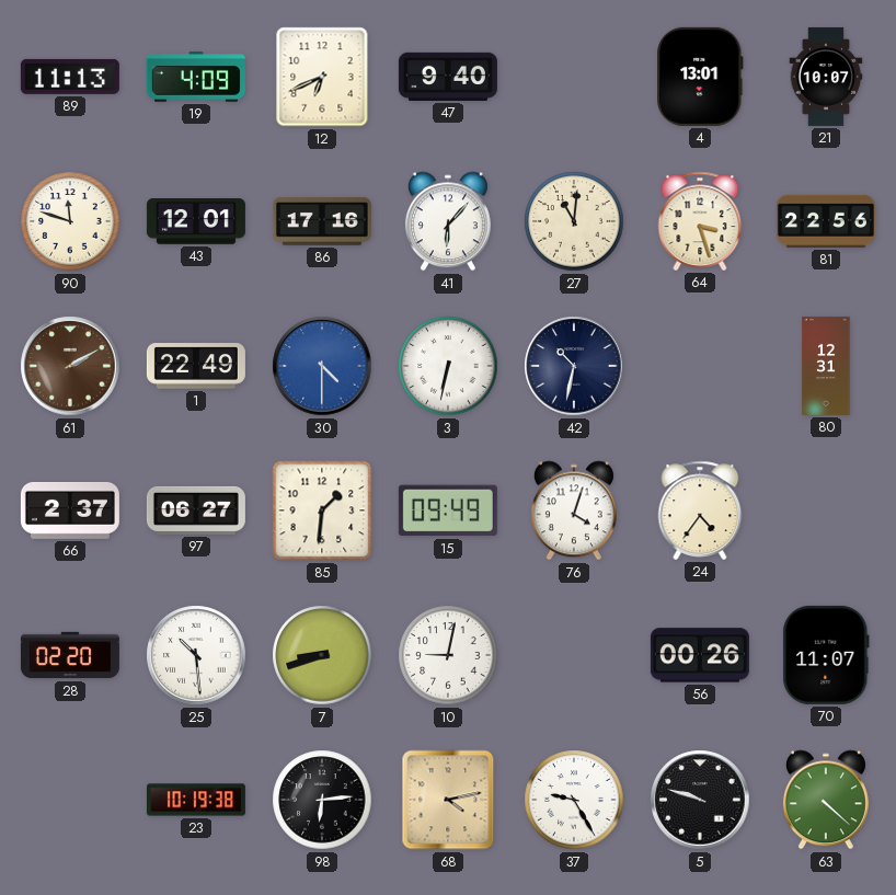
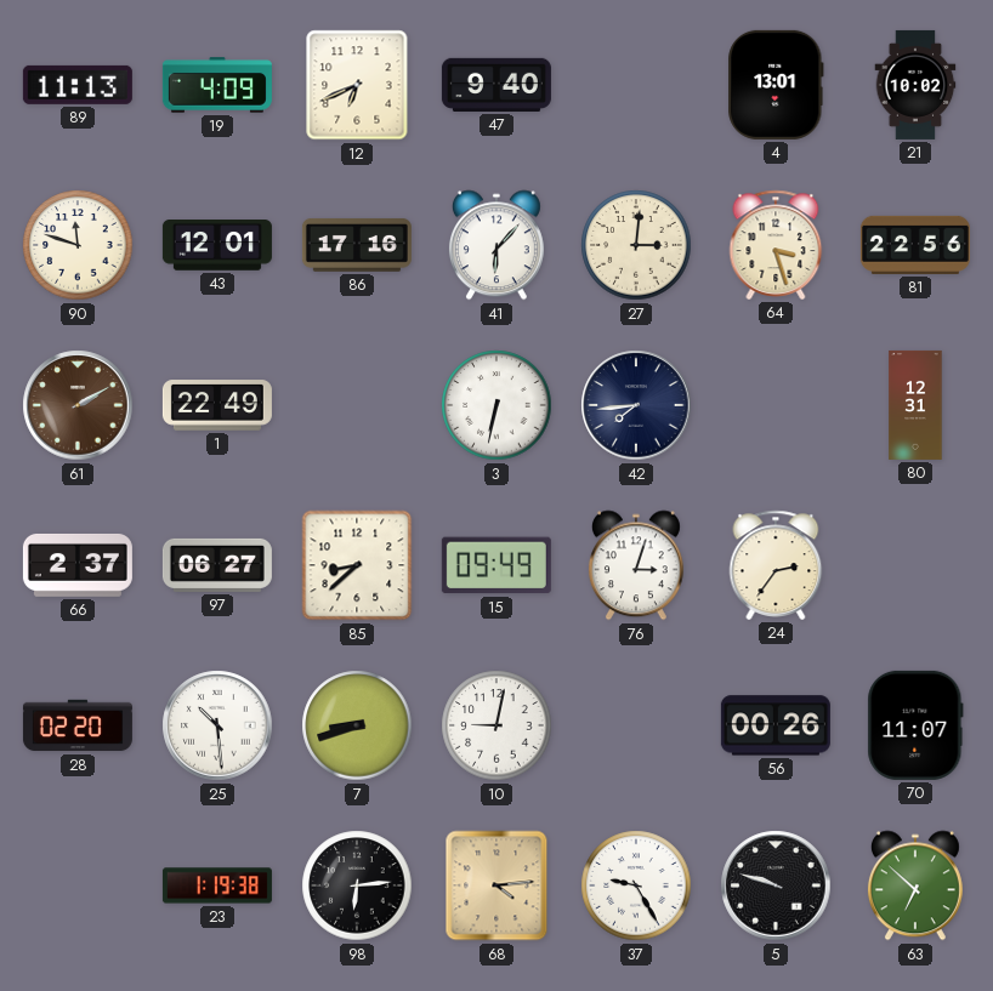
21: 10:07 -> 10:02
27: 11:01 -> 3:01
30: 4:30 -> none
42: 10:32 -> 7:44
85: 1:31 -> 8:38
76: 4:03 -> 3:03
24: 4:36 -> 2:36
23: 10:19 -> 1:19
68: 4:13 -> 4:14
63: 4:22 -> 6:52
